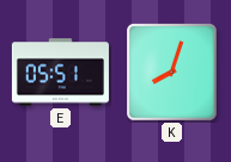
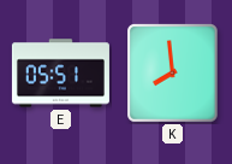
K: 8:03 -> 7:59
